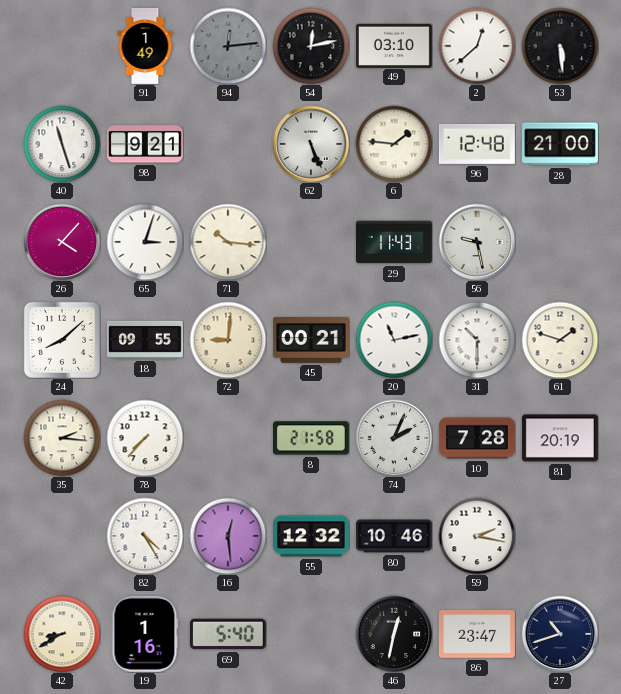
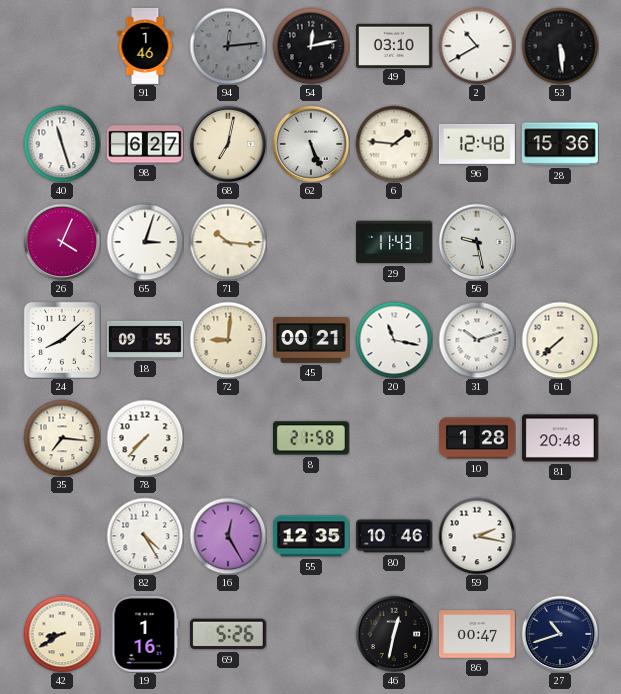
91: 1:49 -> 1:46
2: 12:38 -> 10:40
98: 9:21 -> 6:27
68: none -> 7:02
28: 21:00 -> 15:36
26: 4:07 -> 4:04
20: 11:13 -> 11:17
31: 10:30 -> 10:12
61: 1:48 -> 7:38
35: 2:16 -> 7:16
74: 2:04 -> none
10: 7:28 -> 1:28
81: 20:19 -> 20:48
16: 12:29 -> 12:25
55: 12:32 -> 12:35
69: 5:40 -> 5:26
86: 23:47 -> 00:47
